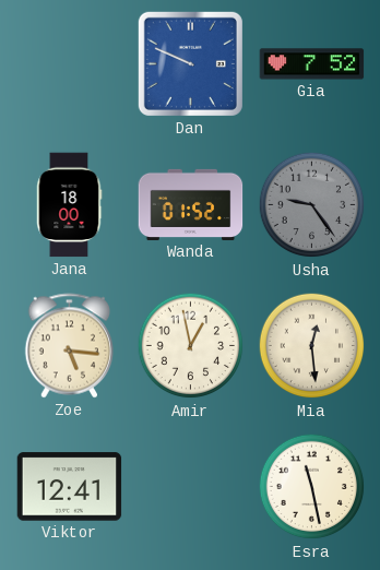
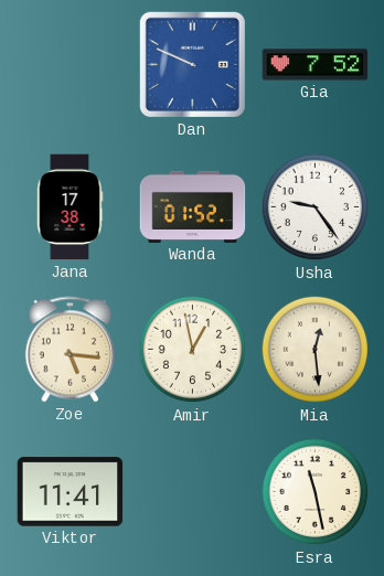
Jana: 18:00 -> 17:38
Usha dial: grey -> white
Viktor: 12:41 -> 11:41
